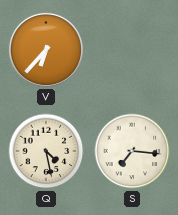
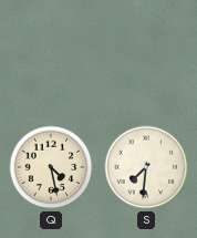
V: 6:37 -> none
S: 7:16 -> 7:31
